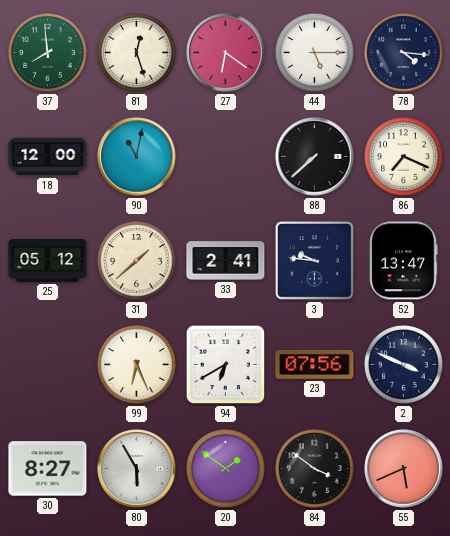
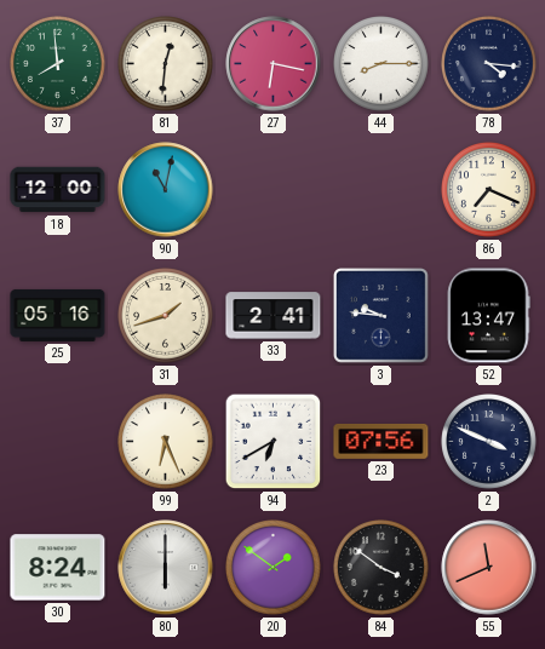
81: 12:27 -> 12:31
27: 6:21 -> 6:17
44: 5:15 -> 8:15
88: 7:38 -> none
25: 05:12 -> 05:16
31: 1:38 -> 1:42
30: 8:27 -> 8:24
80: 5:55 -> 6:00
55: 5:41 -> 11:41
